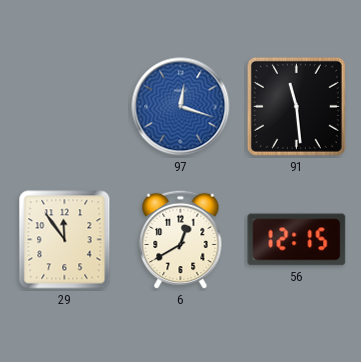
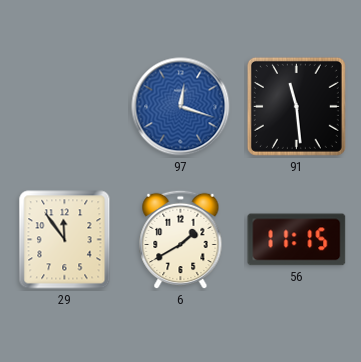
6: 12:40 -> 1:40
56: 12:15 -> 11:15
